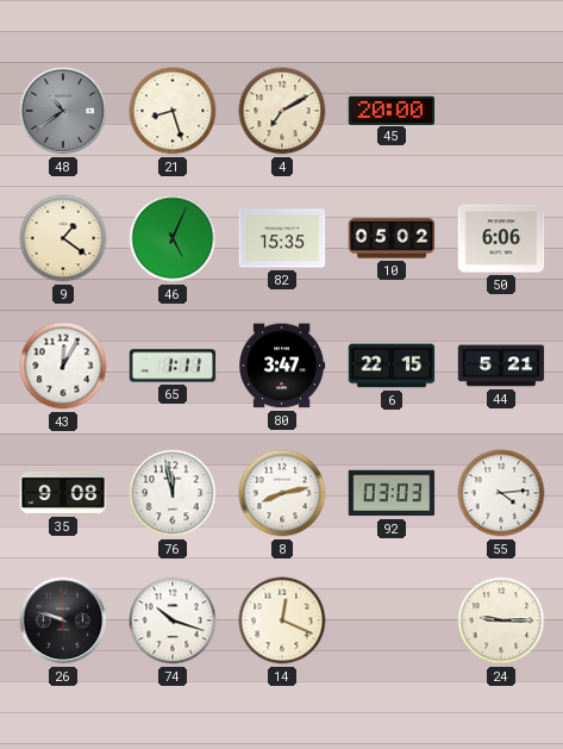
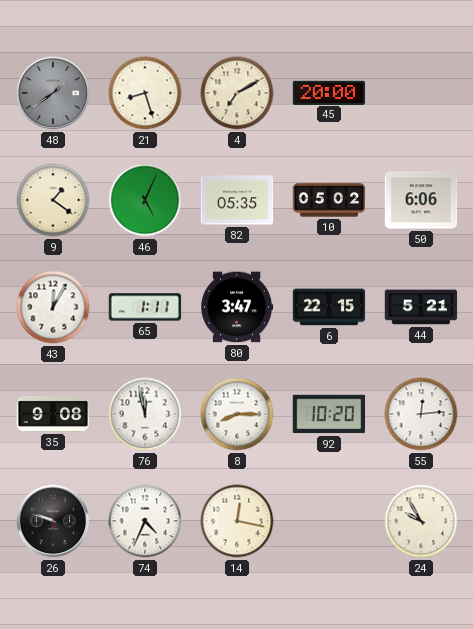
48: 10:39 -> 1:39
82: 15:35 -> 05:35
8: 8:13 -> 8:15
92: 03:03 -> 10:20
55: 4:14 -> 12:14
74: 10:18 -> 4:34
14: 12:19 -> 12:17
24: 9:15 -> 9:55
